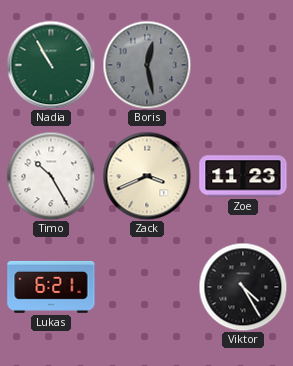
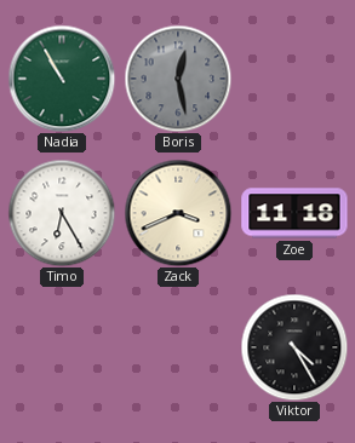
Timo: 10:25 -> 6:25
Zoe: 11:23 -> 11:18
Lukas: 6:21 -> none
